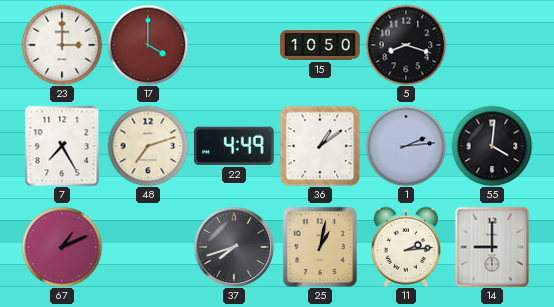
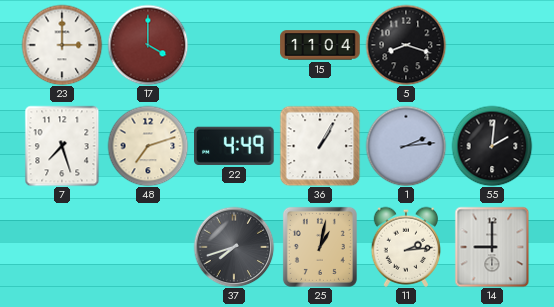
15: 10:50 -> 11:04
7: 7:25 -> 7:27
36: 1:09 -> 1:05
55: 4:01 -> 2:01
67: 1:11 -> none
